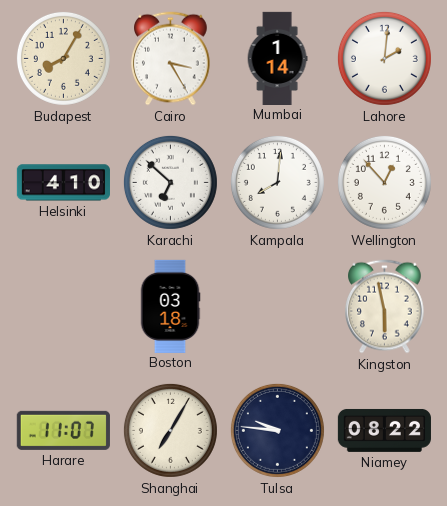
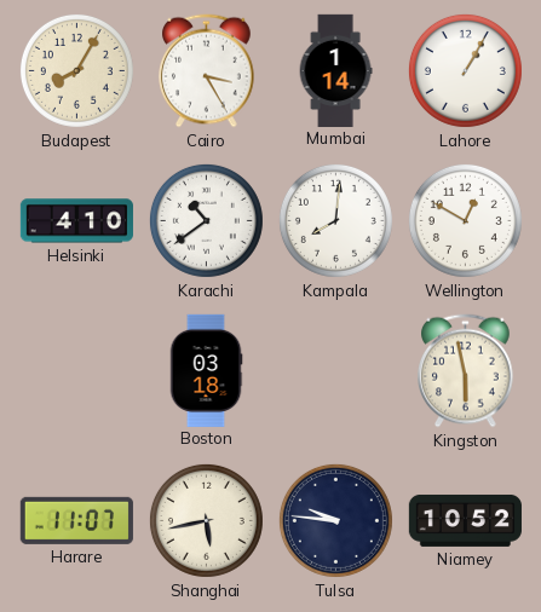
Lahore: 2:01 -> 1:05
Karachi: 6:52 -> 10:39
Wellington: 12:53 -> 12:50
Shanghai: 7:05 -> 5:43
Niamey: 08:22 -> 10:52
